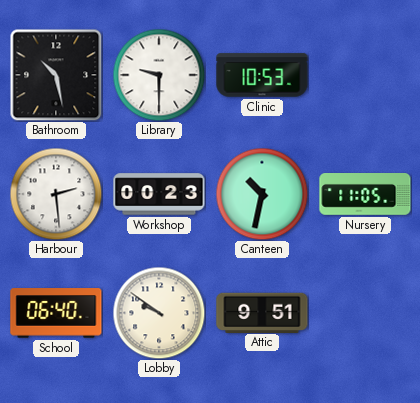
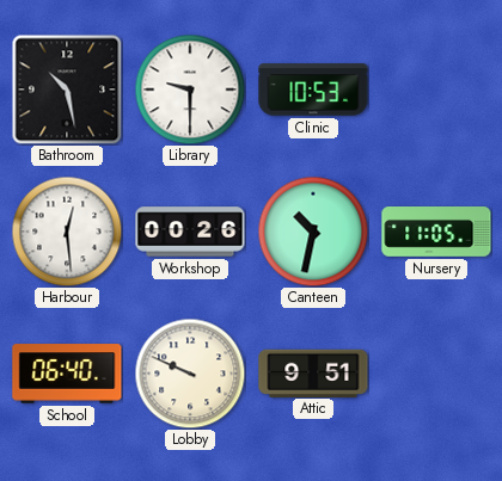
Harbour: 2:29 -> 12:29
Workshop: 00:23 -> 00:26
Lobby: 9:51 -> 9:49
